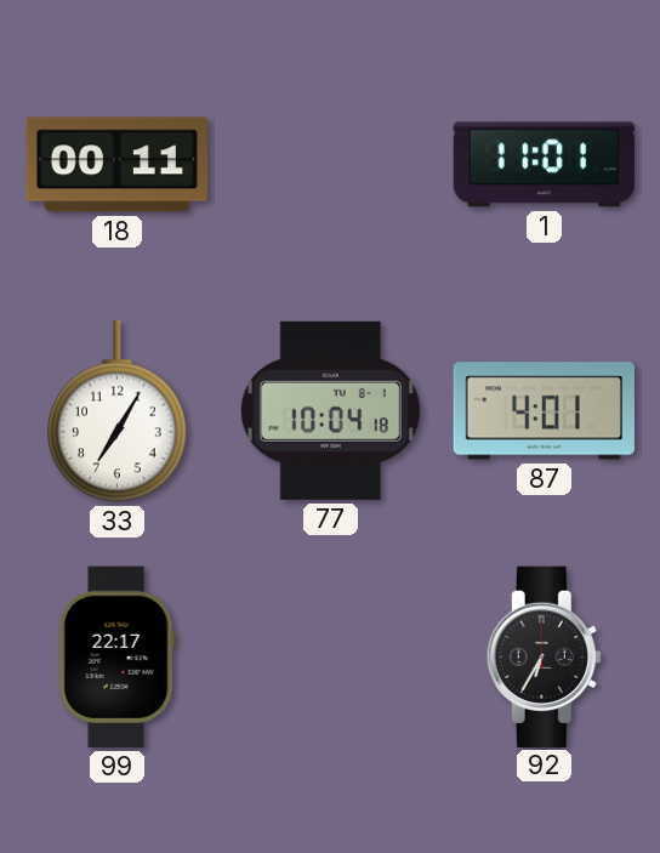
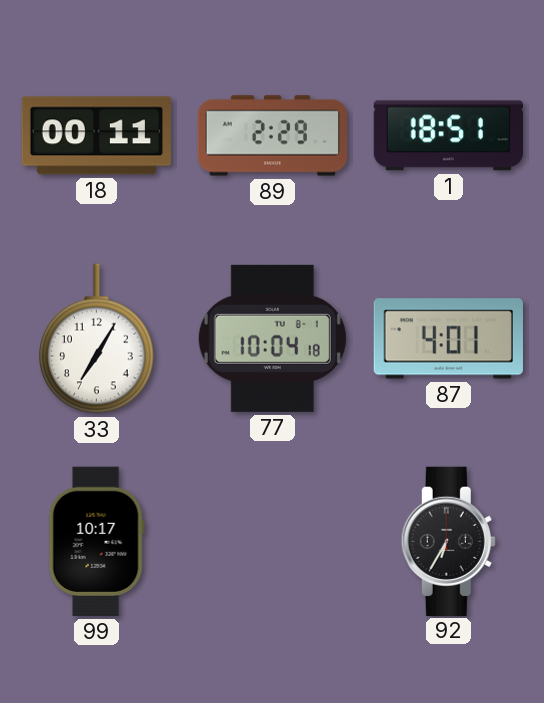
89: none -> 2:29
1: 11:01 -> 18:51
99: 22:17 -> 10:17
